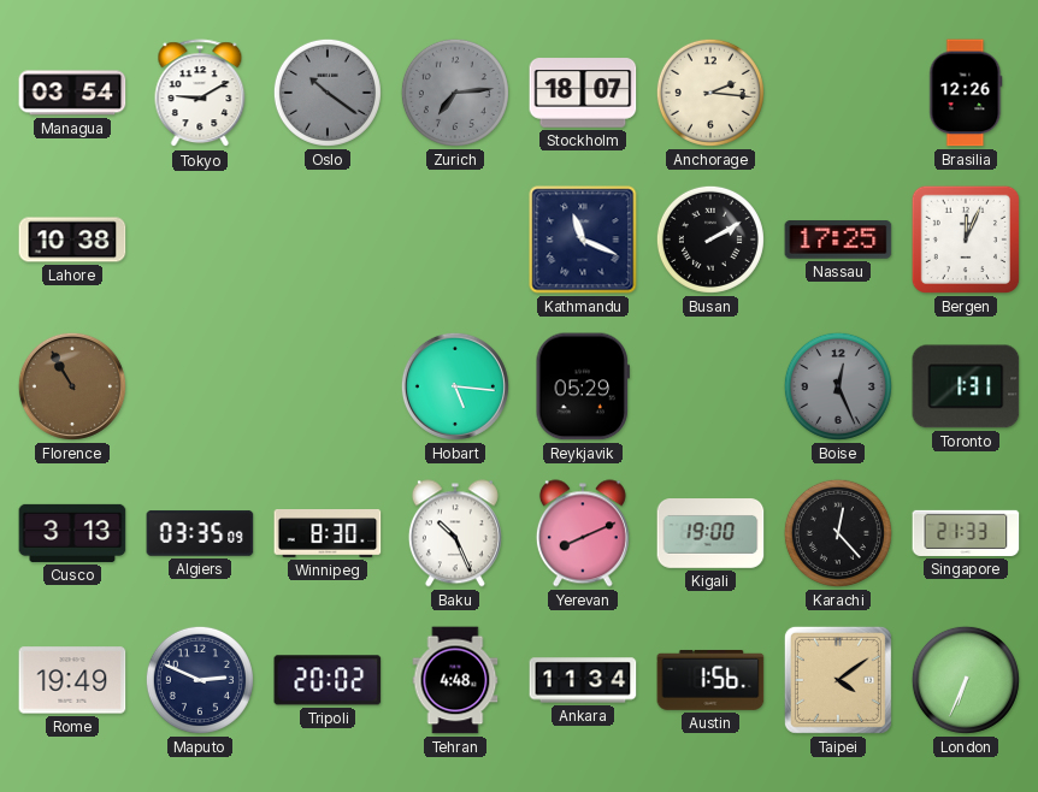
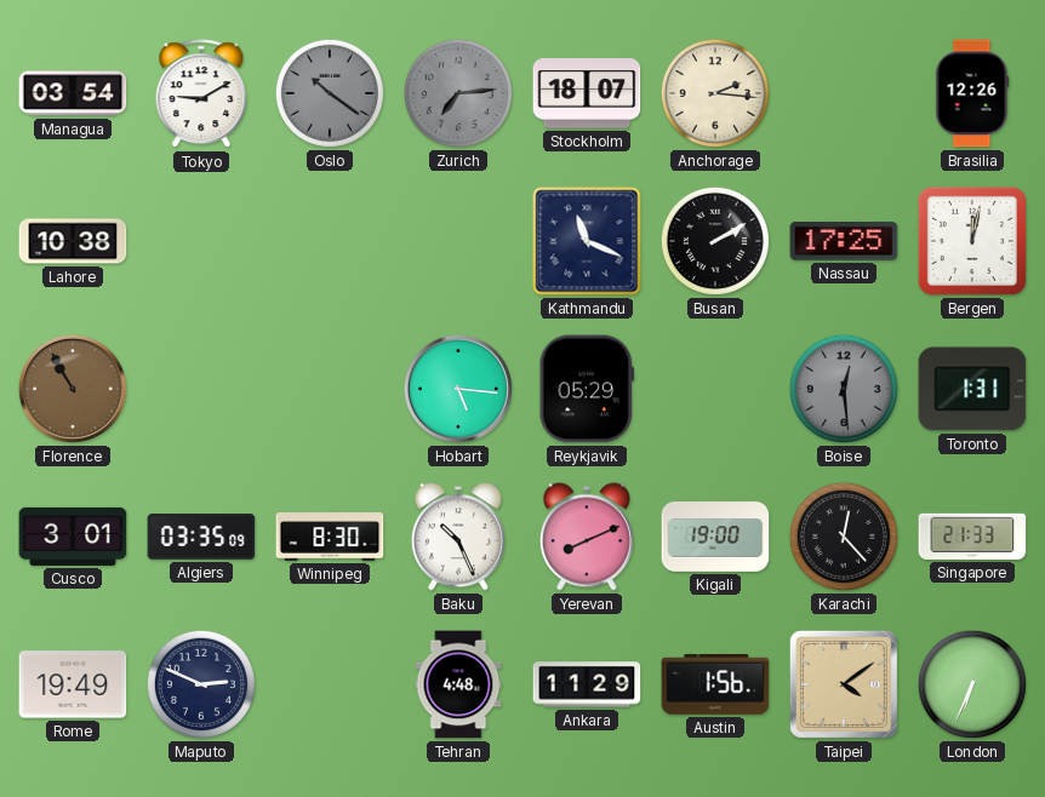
Bergen: 12:04 -> 12:02
Boise: 12:26 -> 12:29
Cusco: 3:13 -> 3:01
Tripoli: 20:02 -> none
Ankara: 11:34 -> 11:29
